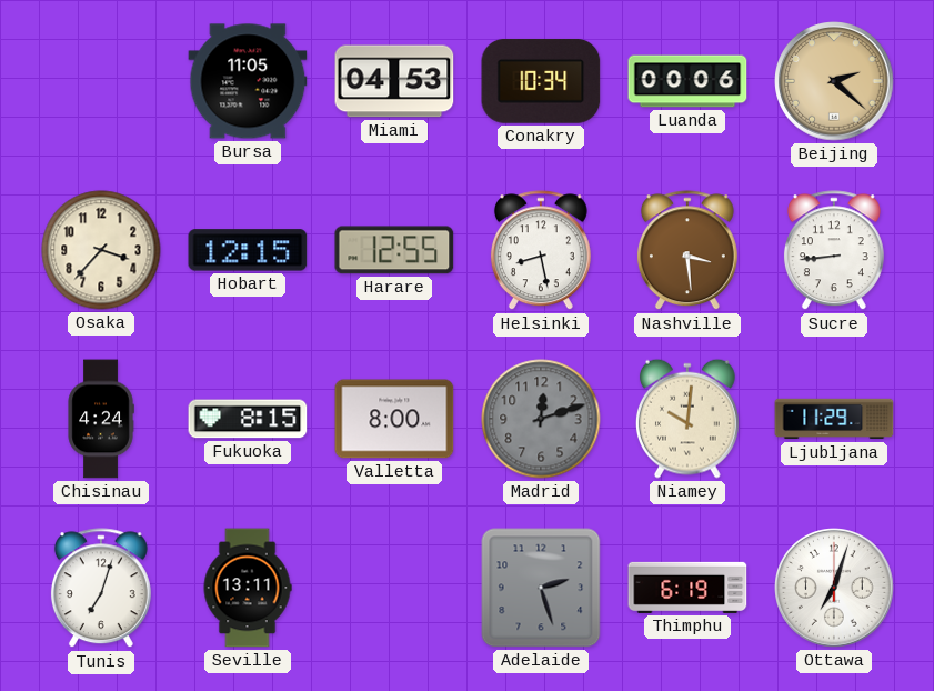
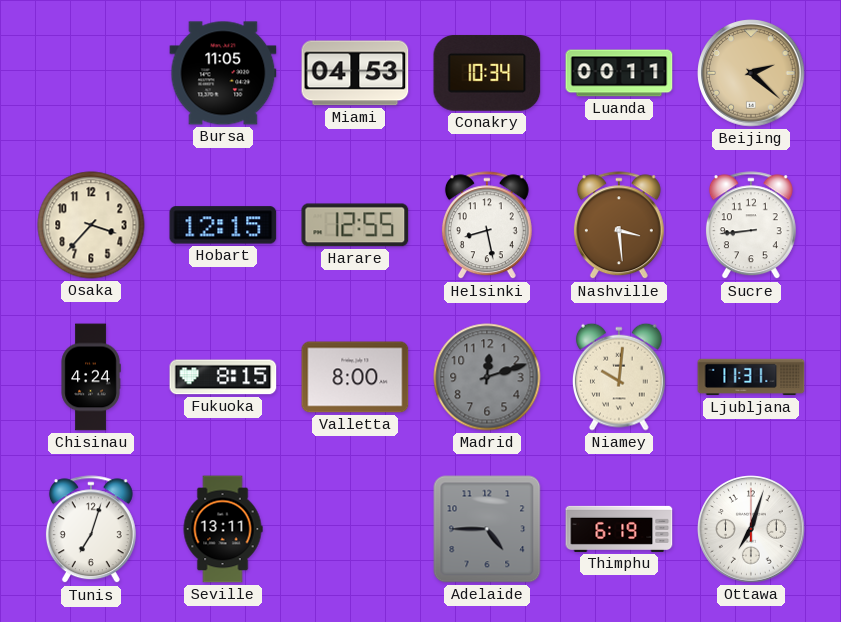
Luanda: 00:06 -> 00:11
Ljubljana: 11:29 -> 11:31
Adelaide: 2:27 -> 4:45
